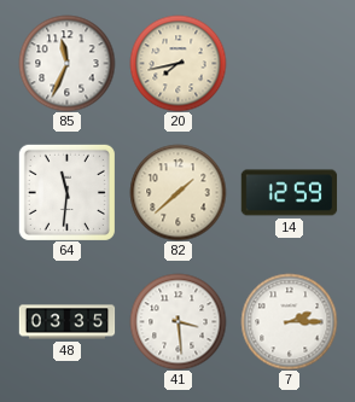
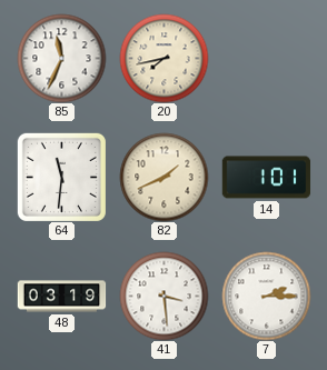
82: 1:38 -> 1:41
14: 12:59 -> 1:01
48: 03:35 -> 03:19
